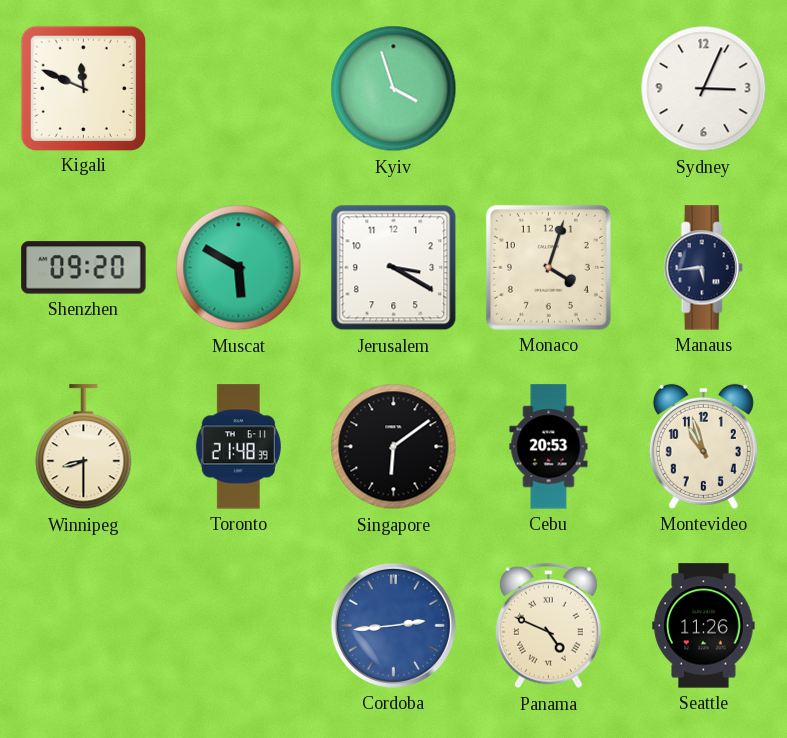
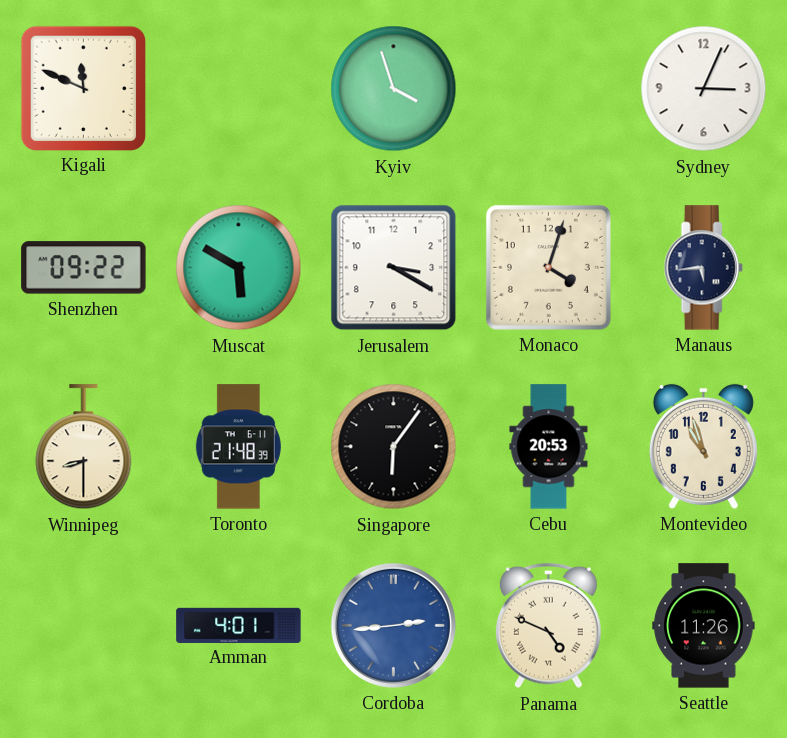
Shenzhen: 09:20 -> 09:22
Singapore: 6:09 -> 6:06
Amman: none -> 4:01
